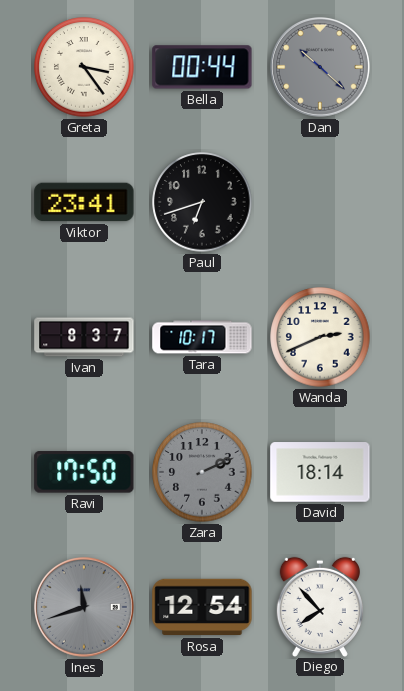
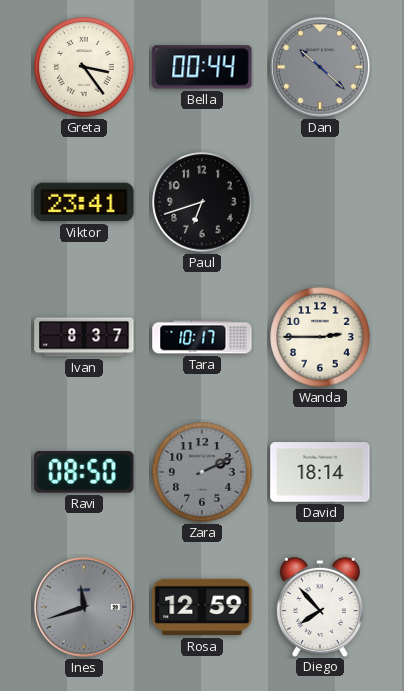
Wanda: 2:41 -> 2:45
Ravi: 17:50 -> 08:50
Rosa: 12:54 -> 12:59
